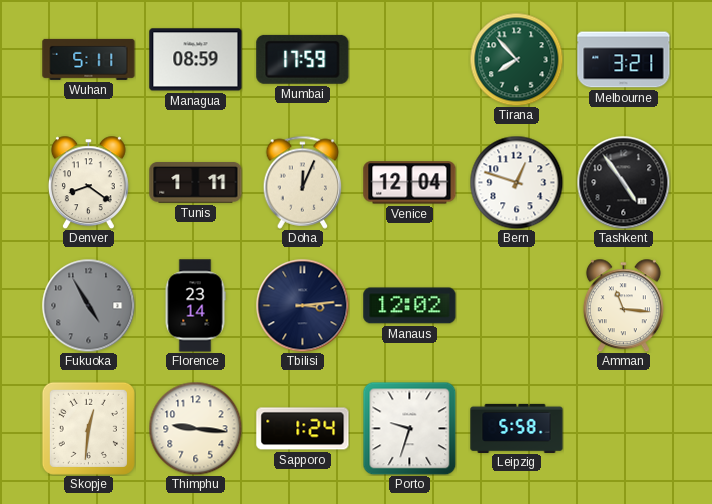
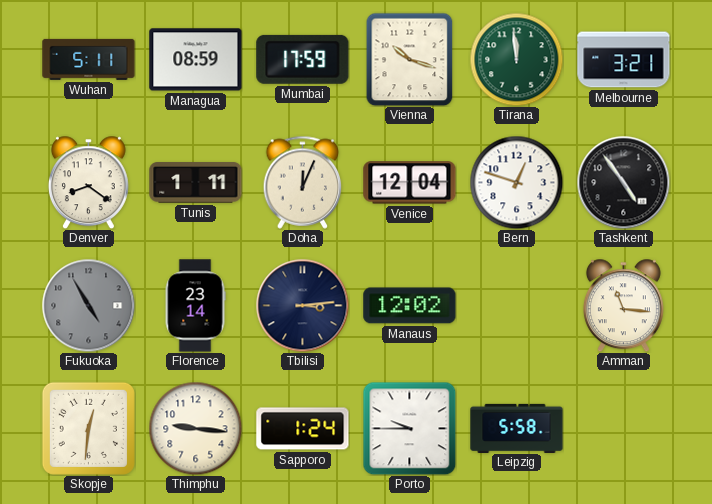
Vienna: none -> 10:18
Tirana: 7:53 -> 11:59
Porto: 9:33 -> 9:45
